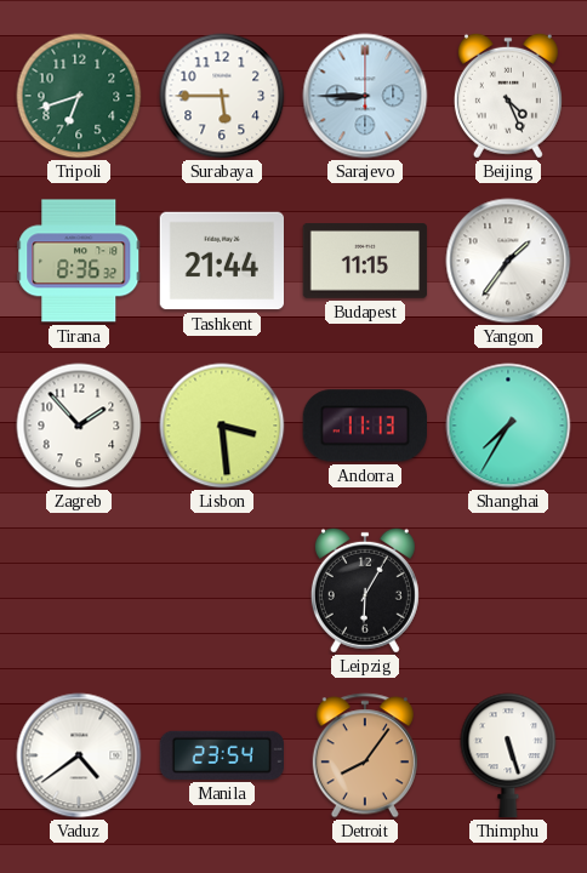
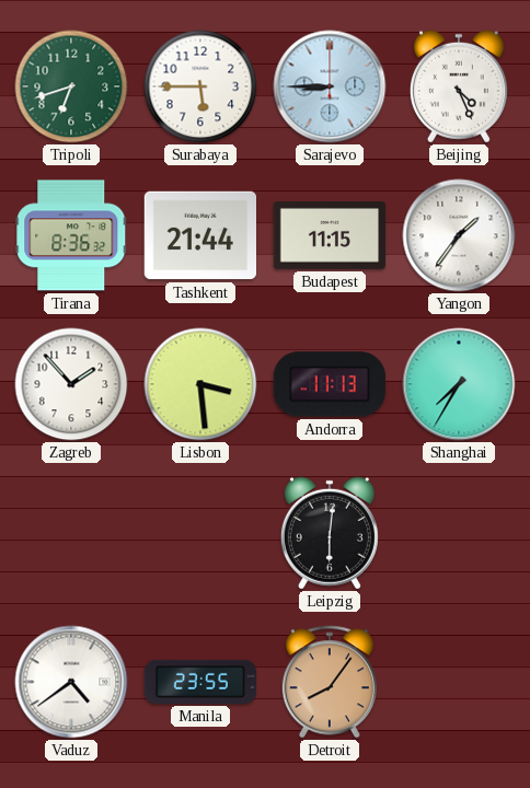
Leipzig: 6:05 -> 6:01
Manila: 23:54 -> 23:55
Thimphu: 5:27 -> none
